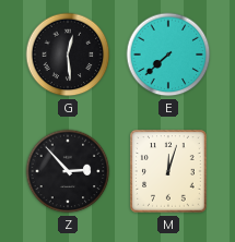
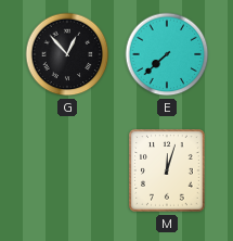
G: 12:29 -> 12:53
Z: 2:53 -> none
